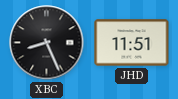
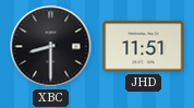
XBC: 8:26 -> 8:30
